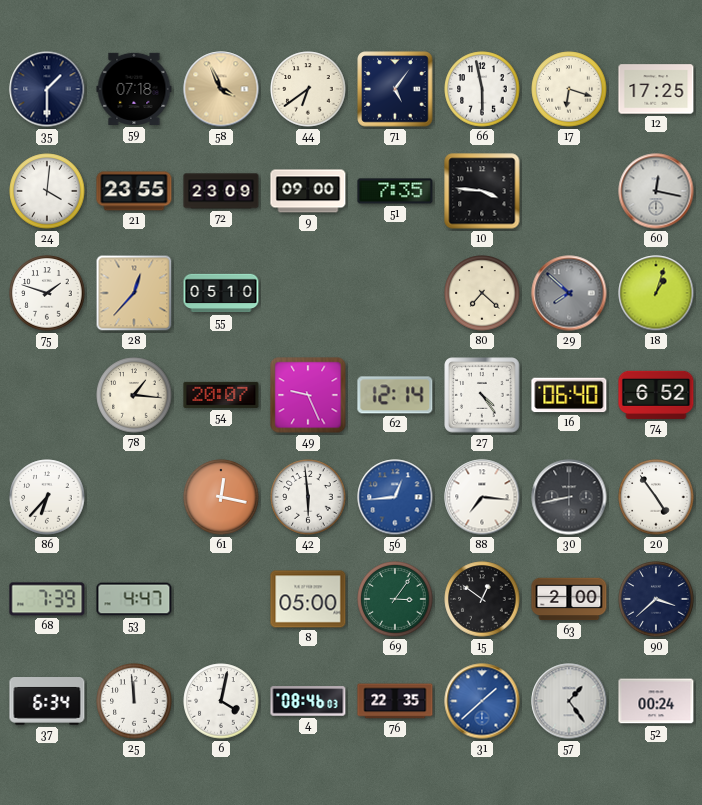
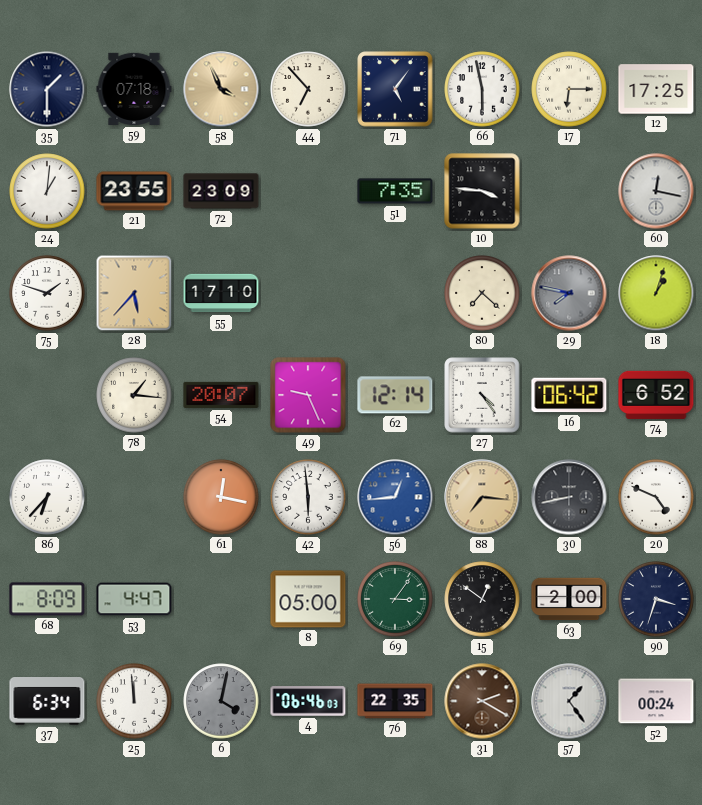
44: 6:39 -> 6:53
17: 6:18 -> 6:15
24: 4:01 -> 1:01
9: 09:00 -> none
28: 12:37 -> 5:37
55: 05:10 -> 17:10
29: 7:52 -> 7:47
16: 06:40 -> 06:42
88 dial: white -> champagne
20: 4:54 -> 4:49
68: 7:39 -> 8:09
90: 3:38 -> 3:33
6 dial: white -> grey
4: 08:46 -> 06:46
31: 1:38 -> 2:20
31 dial: blue -> brown
